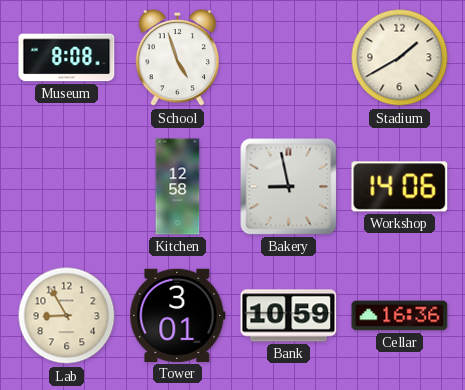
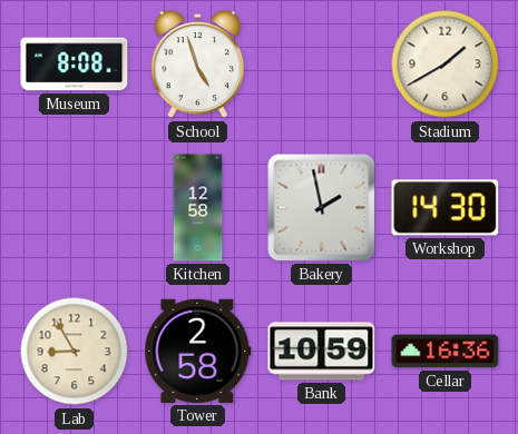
Bakery: 8:58 -> 1:58
Workshop: 14:06 -> 14:30
Tower: 3:01 -> 2:58
